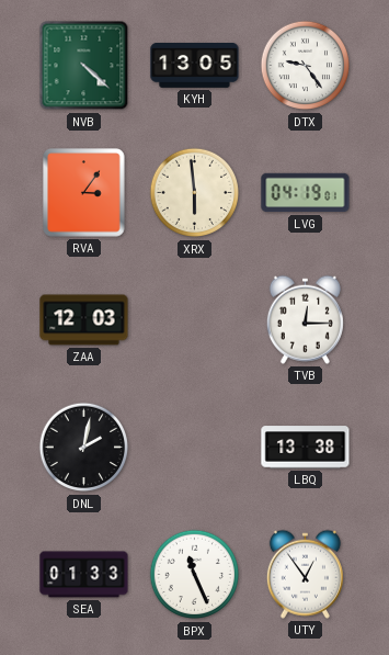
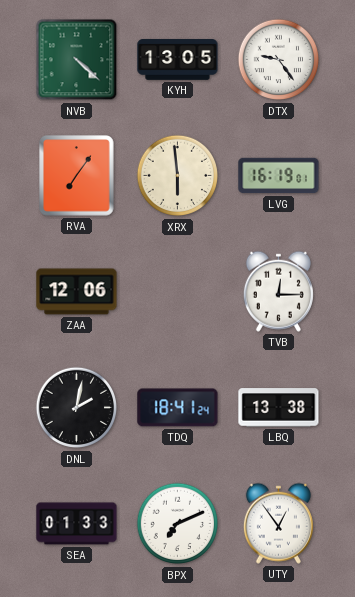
RVA: 3:06 -> 7:06
LVG: 04:19 -> 16:19
ZAA: 12:03 -> 12:06
TDQ: none -> 18:41
BPX: 11:26 -> 7:11
